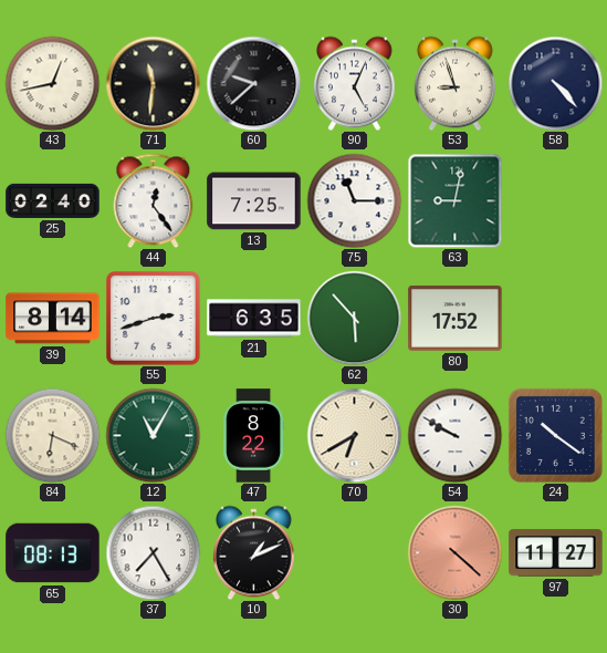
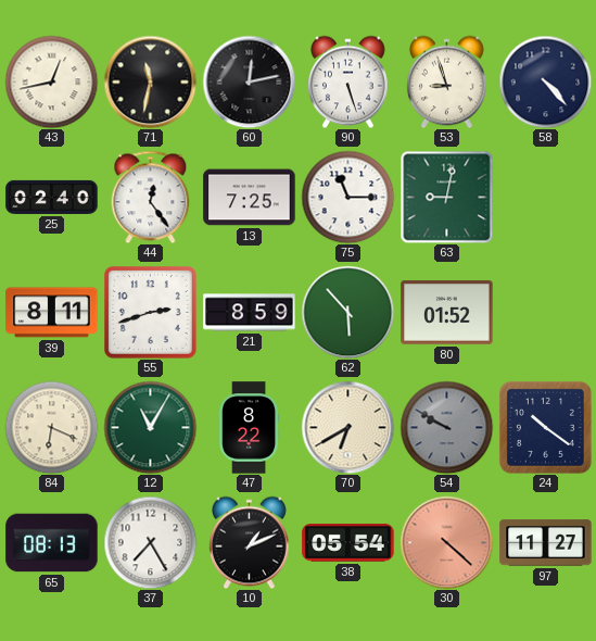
71: 11:31 -> 11:32
60: 9:38 -> 12:13
90: 5:04 -> 5:27
39: 8:14 -> 8:11
21: 6:35 -> 8:59
80: 17:52 -> 01:52
54 dial: white -> grey
38: none -> 05:54
